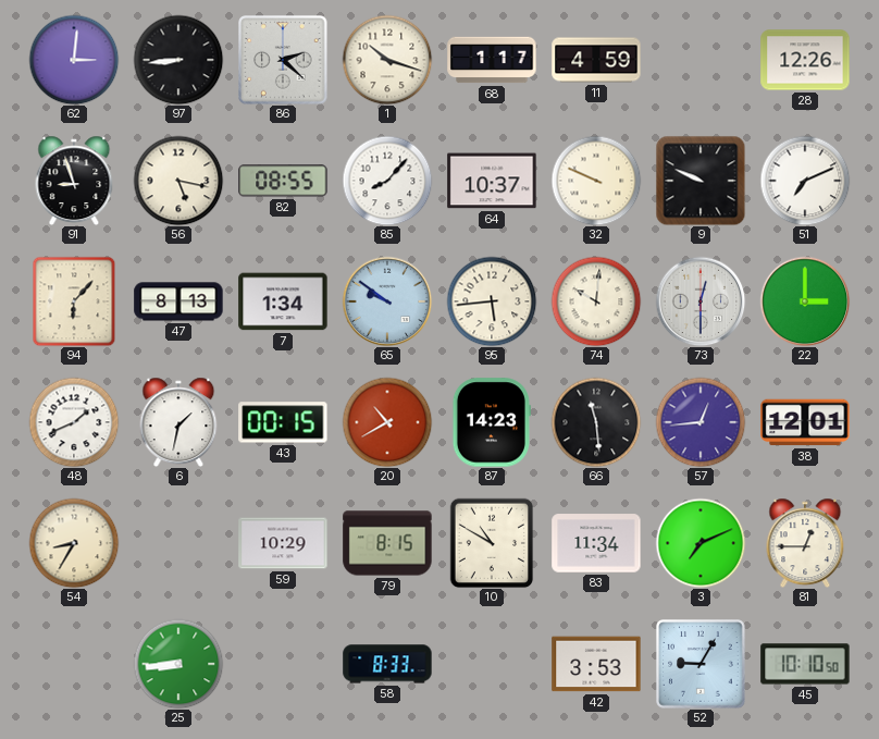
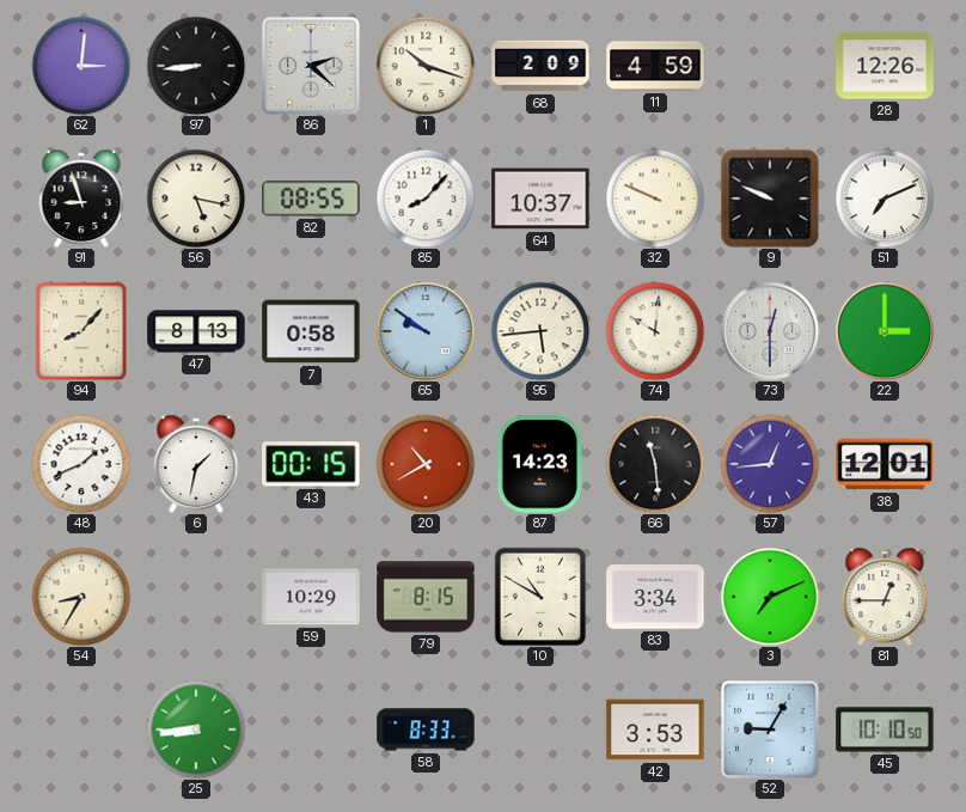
68: 1:17 -> 2:09
94: 6:07 -> 8:07
7: 1:34 -> 0:58
83: 11:34 -> 3:34
